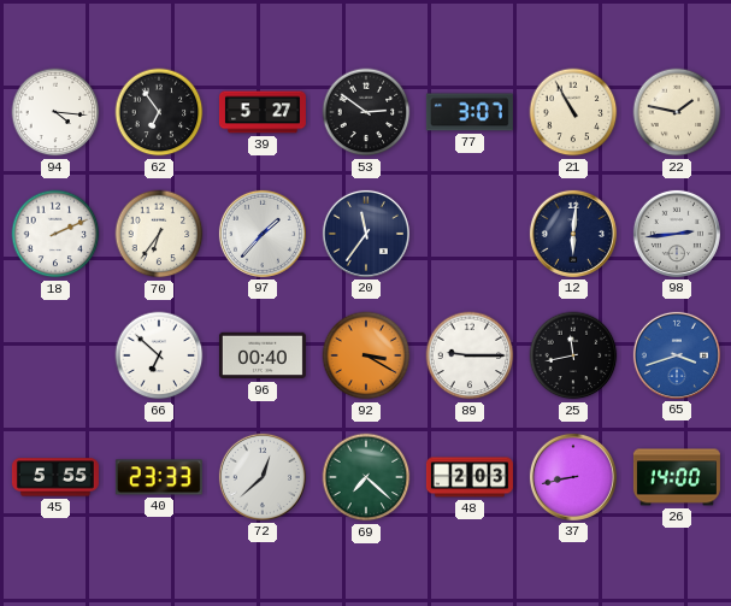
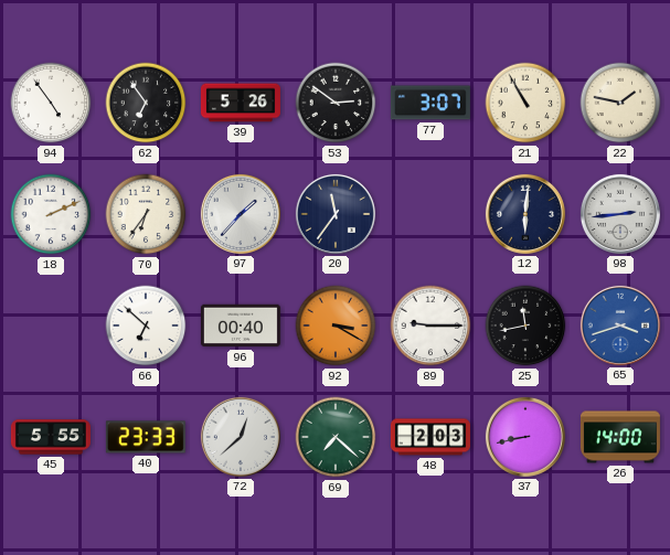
94: 4:16 -> 4:54
39: 5:27 -> 5:26
